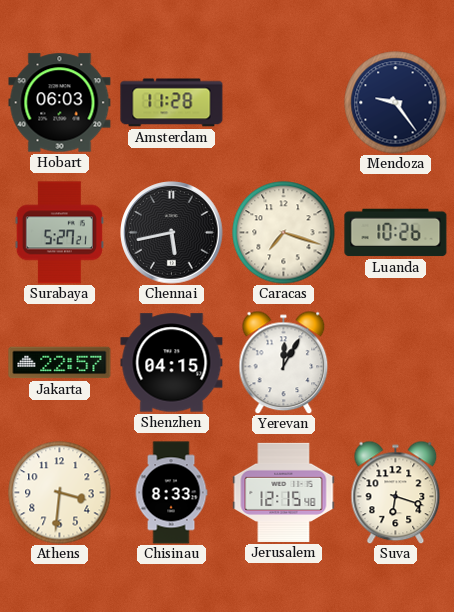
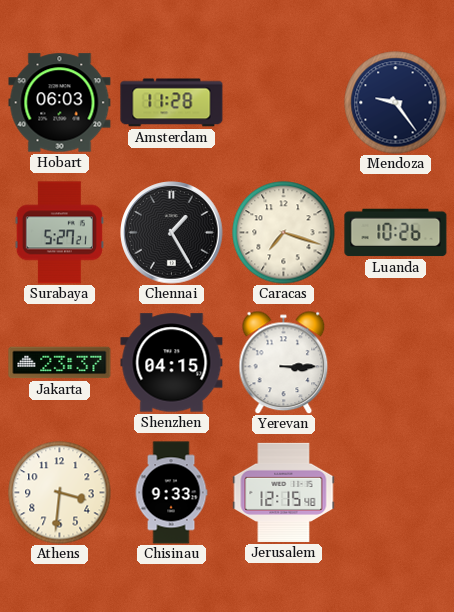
Chennai: 5:43 -> 1:25
Jakarta: 22:57 -> 23:37
Yerevan: 12:05 -> 3:15
Chisinau: 8:33 -> 9:33
Suva: 6:18 -> none
